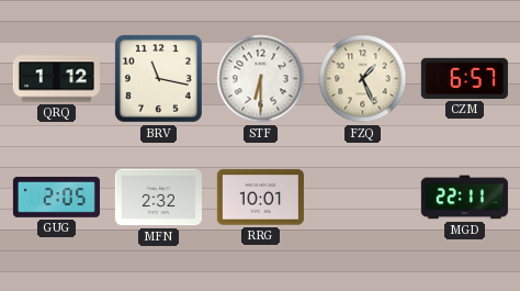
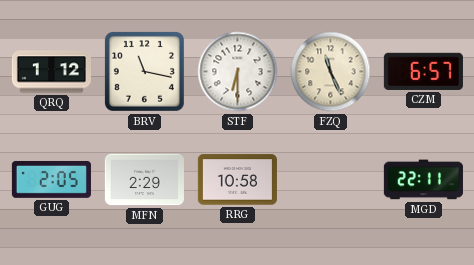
FZQ: 1:26 -> 11:26
MFN: 2:32 -> 2:29
RRG: 10:01 -> 10:58
